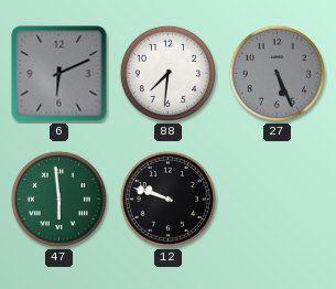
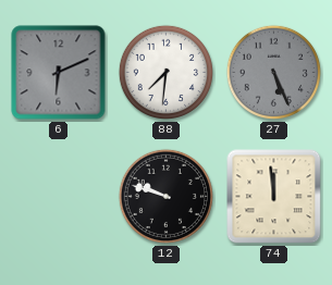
47: 5:59 -> none
74: none -> 11:59
